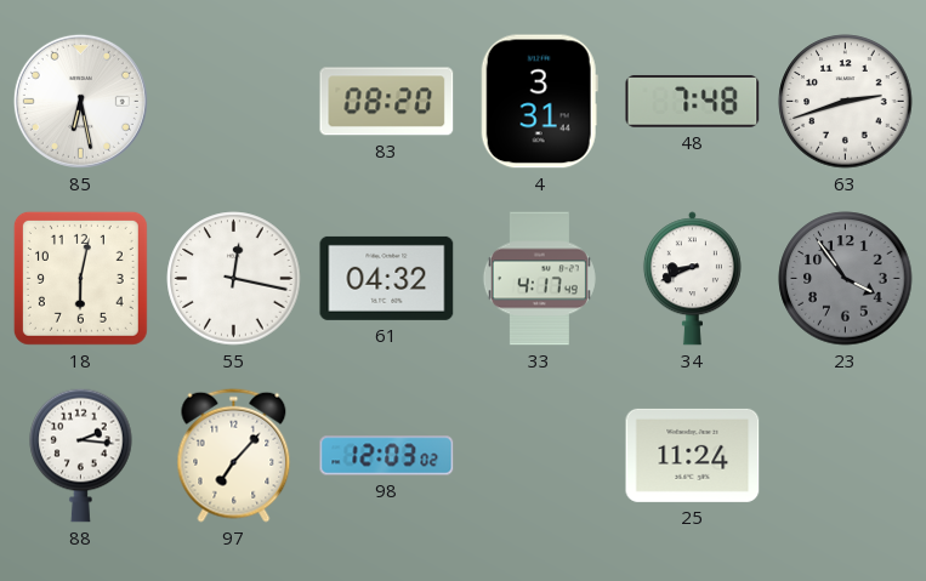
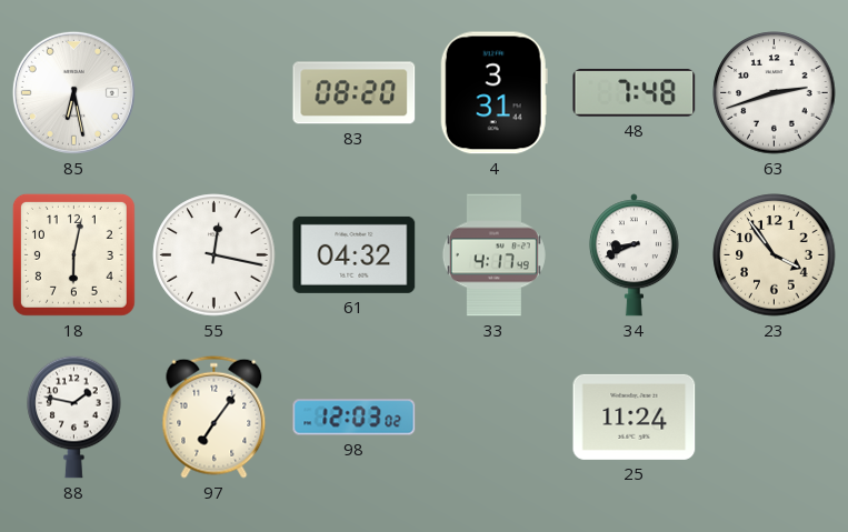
23 dial: grey -> cream
88: 2:16 -> 1:47
97: 7:07 -> 7:06
